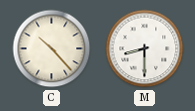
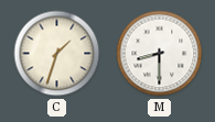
C: 10:23 -> 1:33
